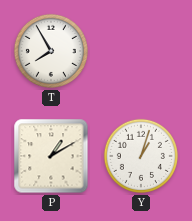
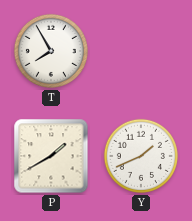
P: 1:10 -> 1:40
Y: 1:03 -> 1:41
